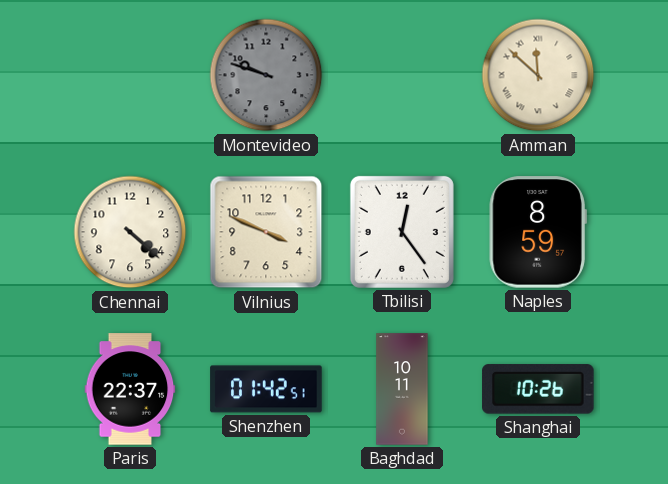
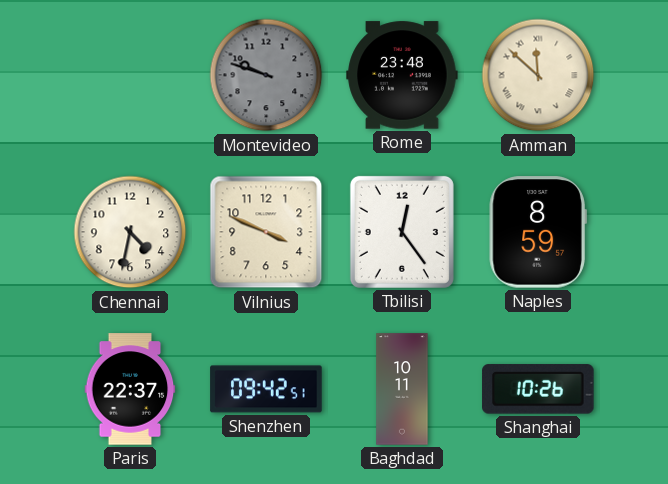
Rome: none -> 23:48
Chennai: 4:22 -> 4:32
Shenzhen: 01:42 -> 09:42
